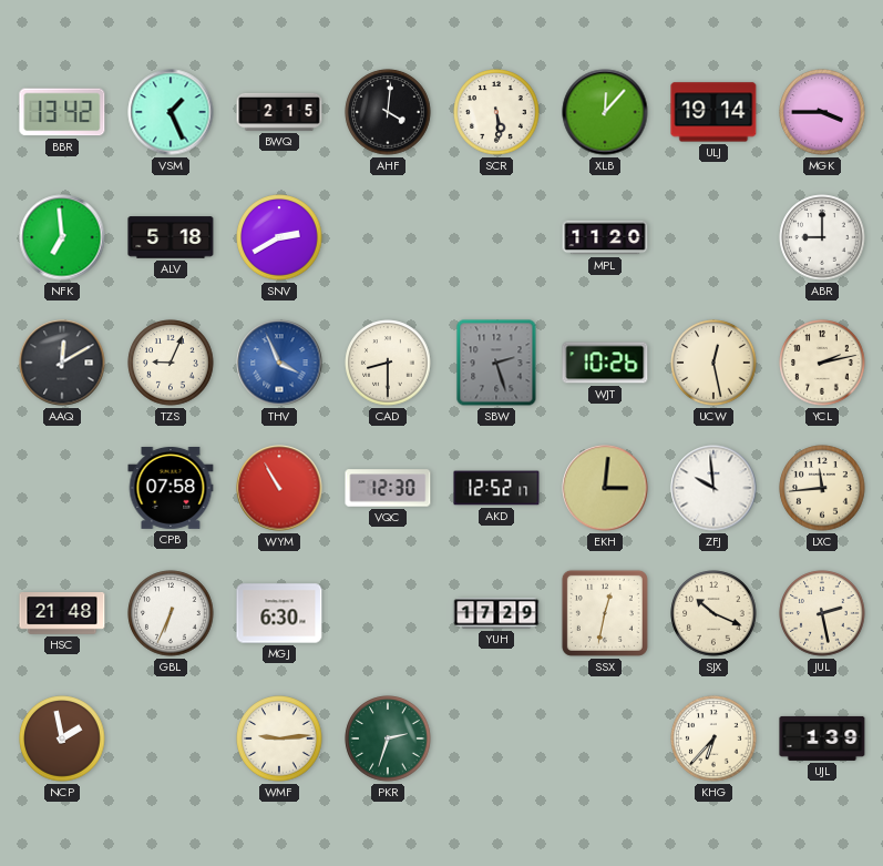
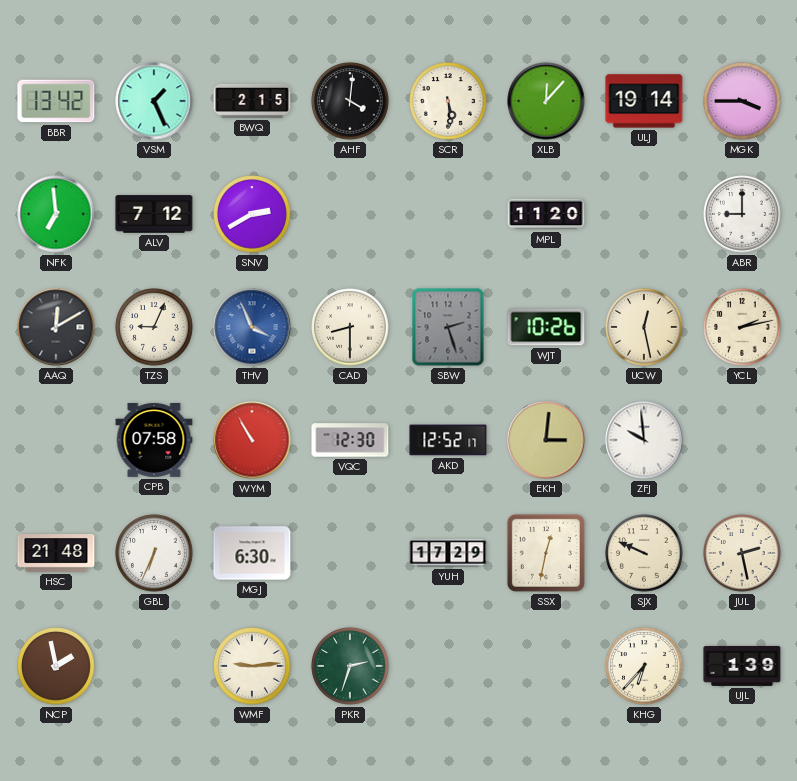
ALV: 5:18 -> 7:12
LXC: 11:44 -> none
SJX: 10:19 -> 9:49
